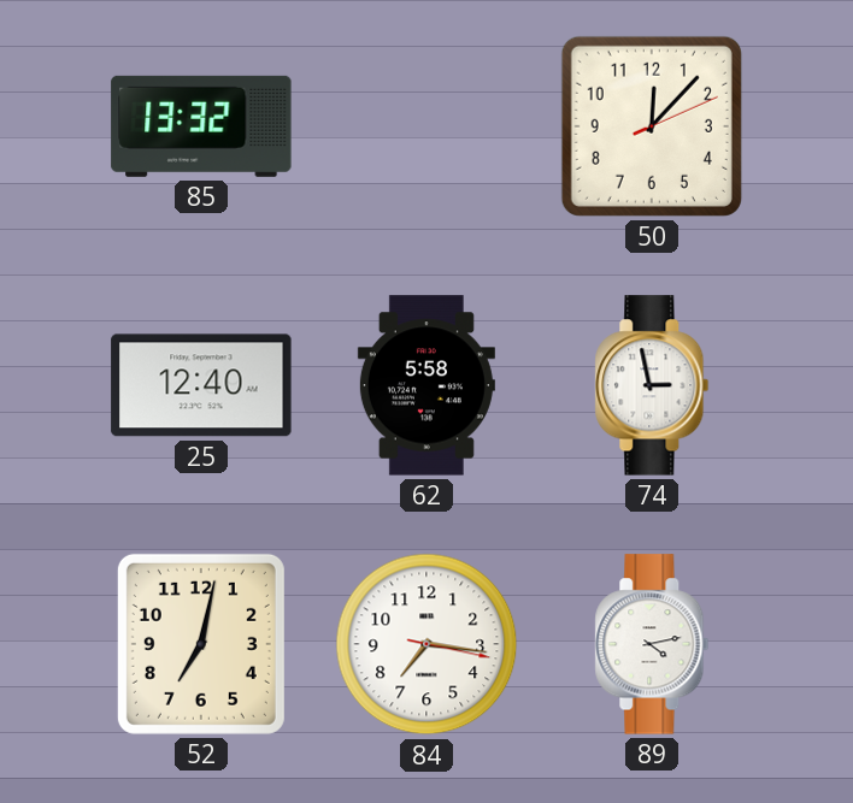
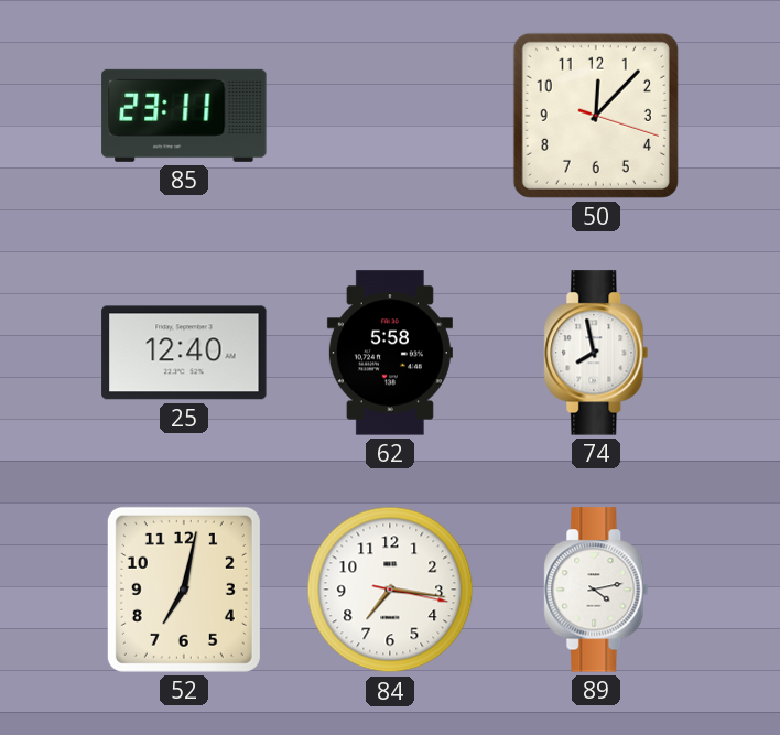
85: 13:32 -> 23:11
50: 12:07:11 -> 12:07:18
74: 2:58 -> 7:58
